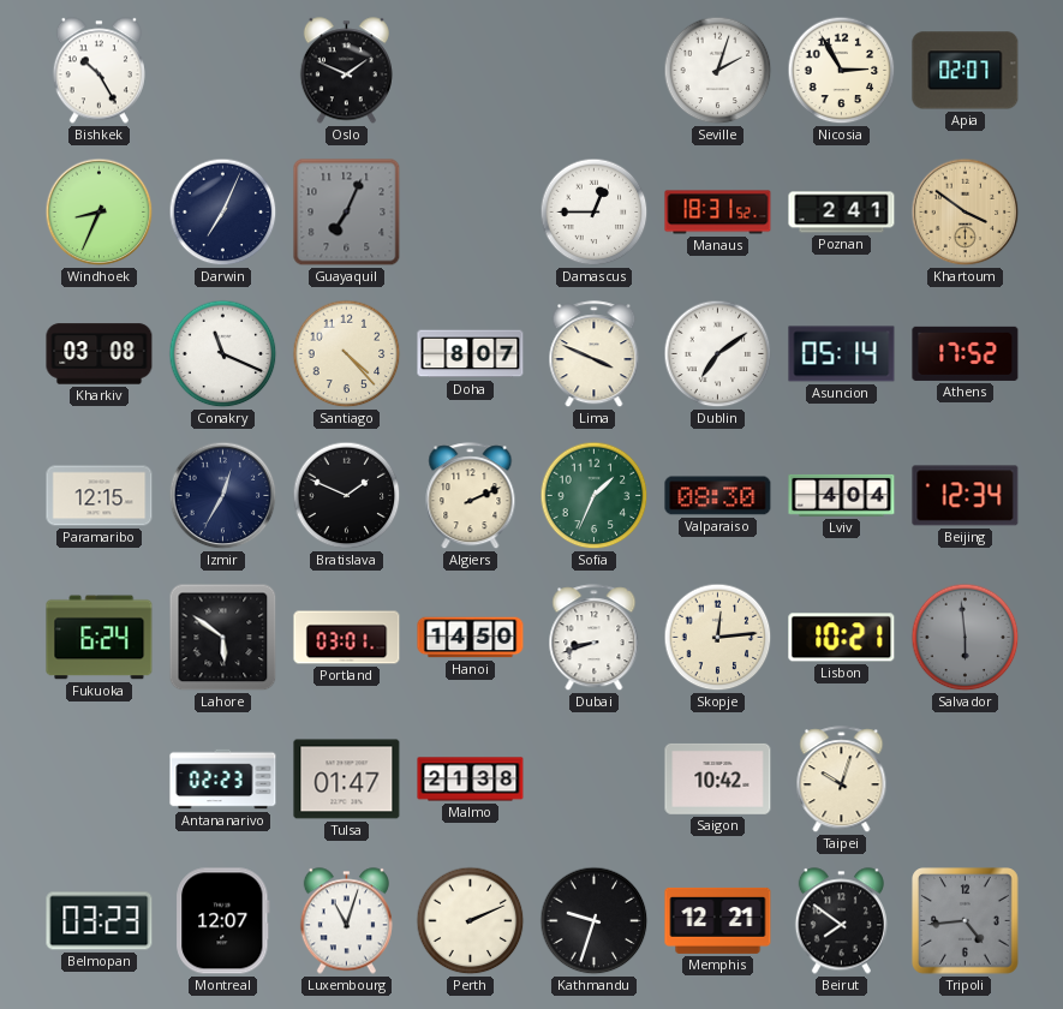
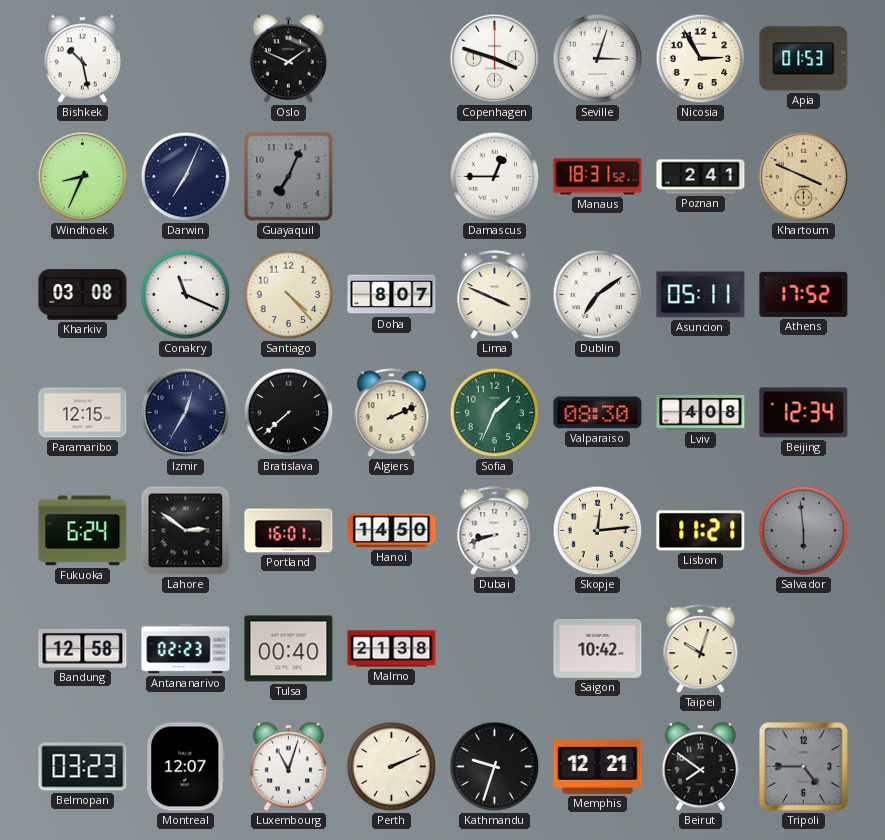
Bishkek: 10:25 -> 10:28
Copenhagen: none -> 3:48
Seville: 2:03 -> 3:03
Apia: 02:07 -> 01:53
Khartoum: 3:51 -> 3:49
Asuncion: 05:14 -> 05:11
Bratislava: 1:49 -> 7:38
Lviv: 4:04 -> 4:08
Lahore: 5:51 -> 2:51
Portland: 03:01 -> 16:01
Lisbon: 10:21 -> 11:21
Bandung: none -> 12:58
Tulsa: 01:47 -> 00:40
Tripoli: 4:44 -> 4:45
